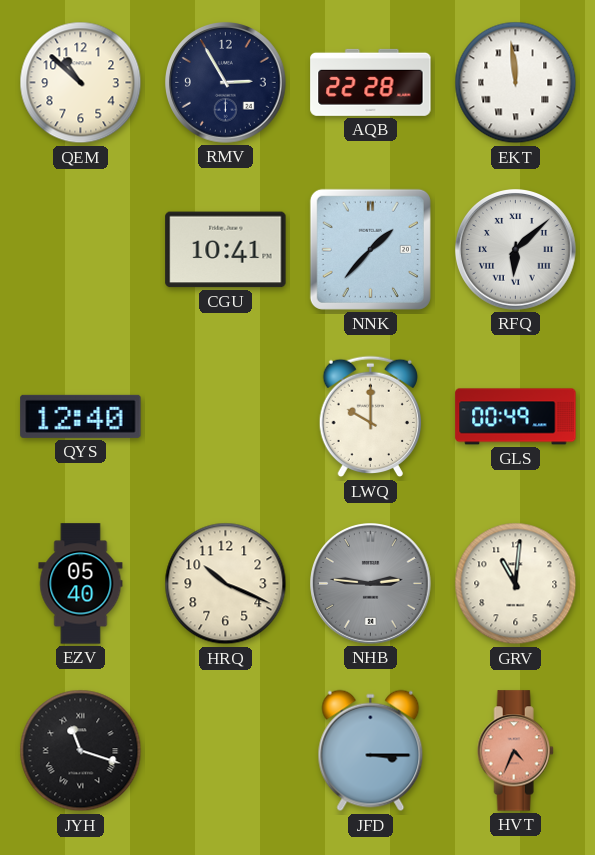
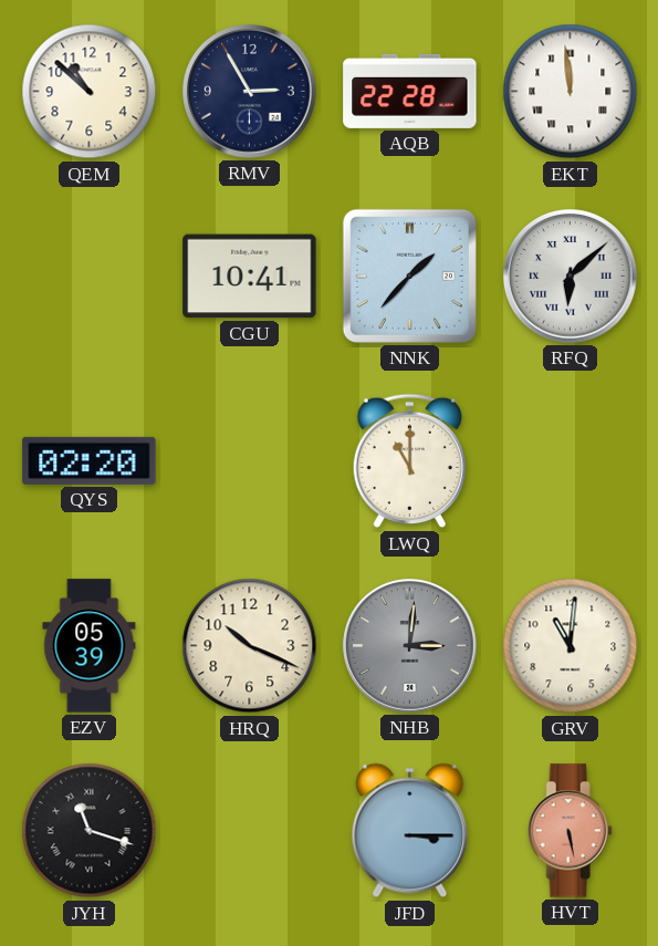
QYS: 12:40 -> 02:20
LWQ: 10:00 -> 11:00
GLS: 00:49 -> none
EZV: 05:40 -> 05:39
NHB: 2:46 -> 3:01
HVT: 4:34 -> 5:28
